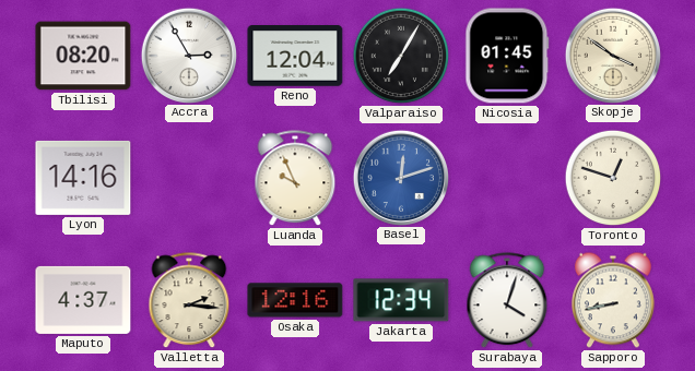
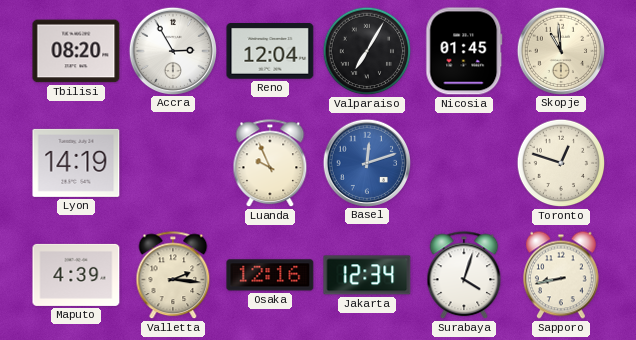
Skopje: 3:51 -> 10:59
Lyon: 14:16 -> 14:19
Maputo: 4:37 -> 4:39
